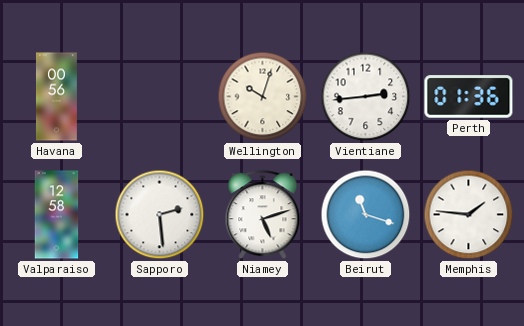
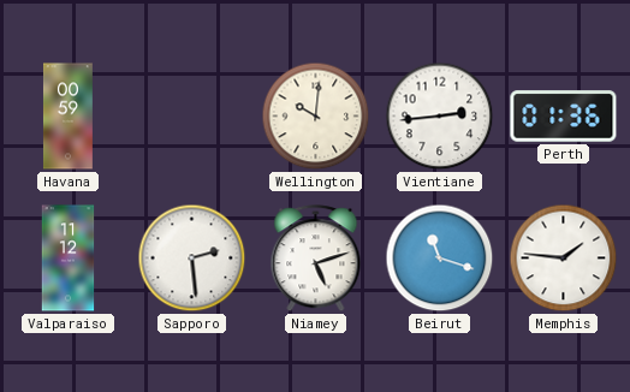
Havana: 00:56 -> 00:59
Wellington: 10:03 -> 10:01
Valparaiso: 12:58 -> 11:12
